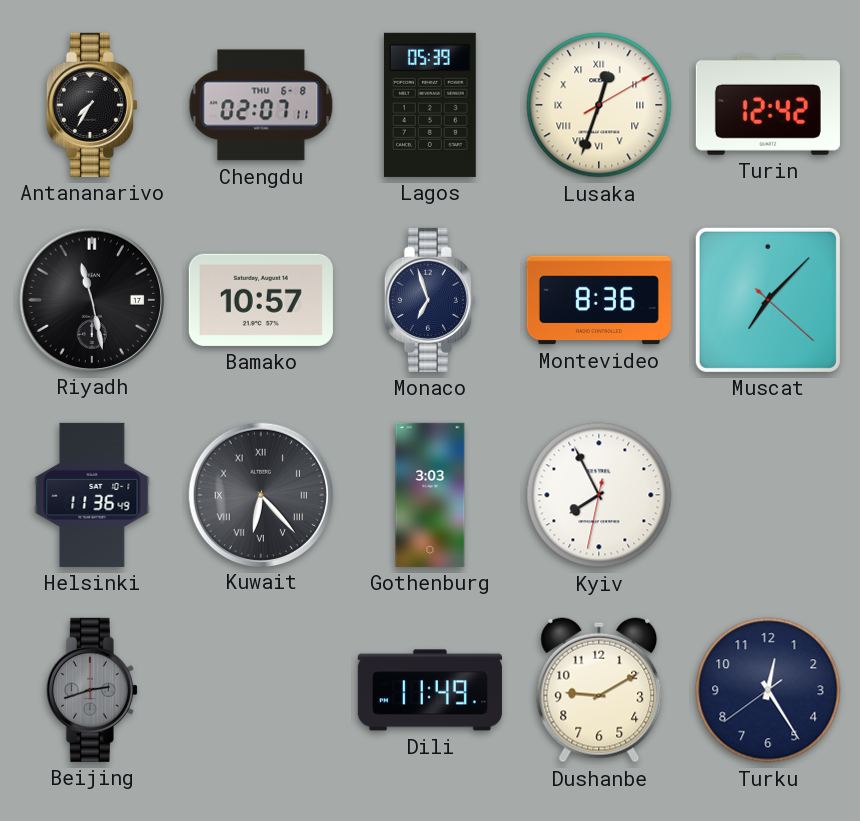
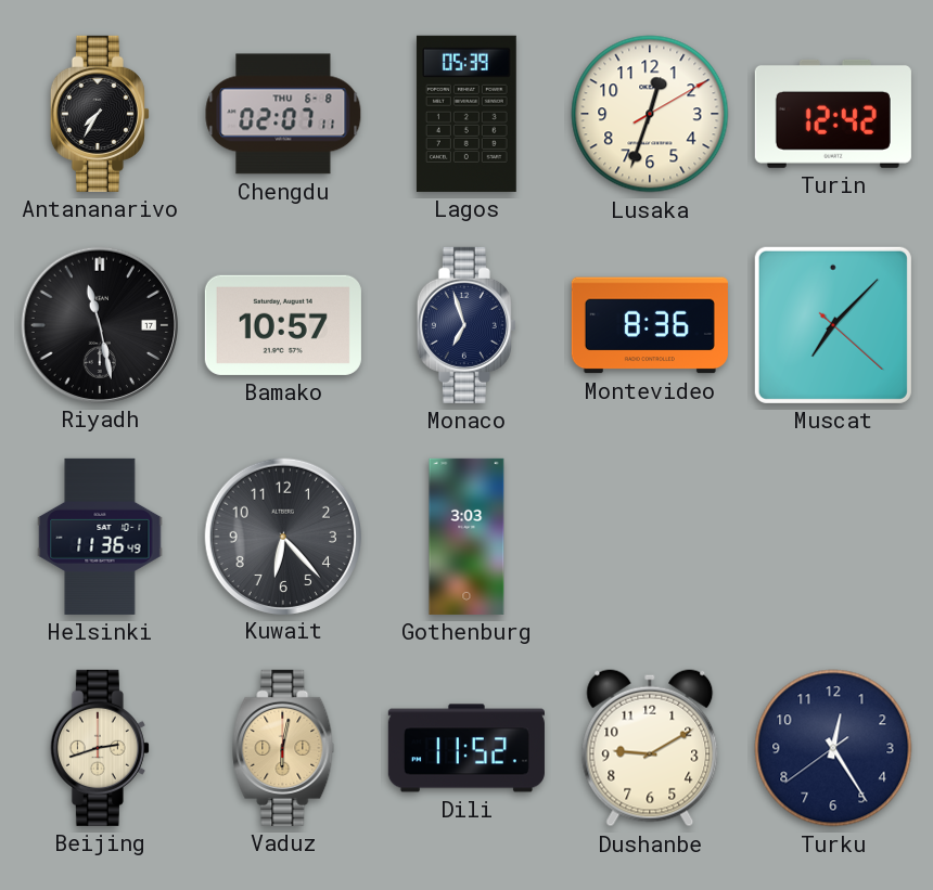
Lusaka numerals: Roman -> Arabic
Kuwait numerals: Roman -> Arabic
Kyiv: 7:55 -> none
Beijing dial: grey -> cream
Vaduz: none -> 6:02
Dili: 11:49 -> 11:52
